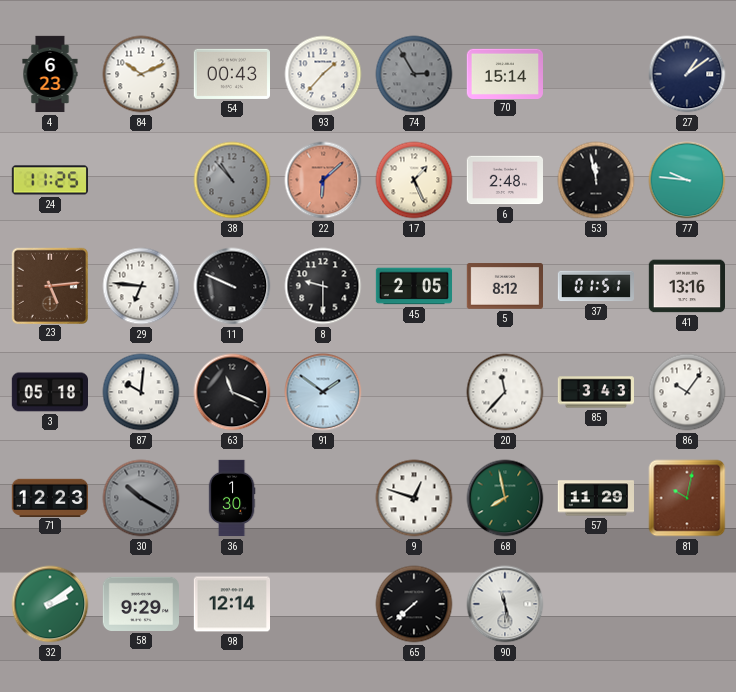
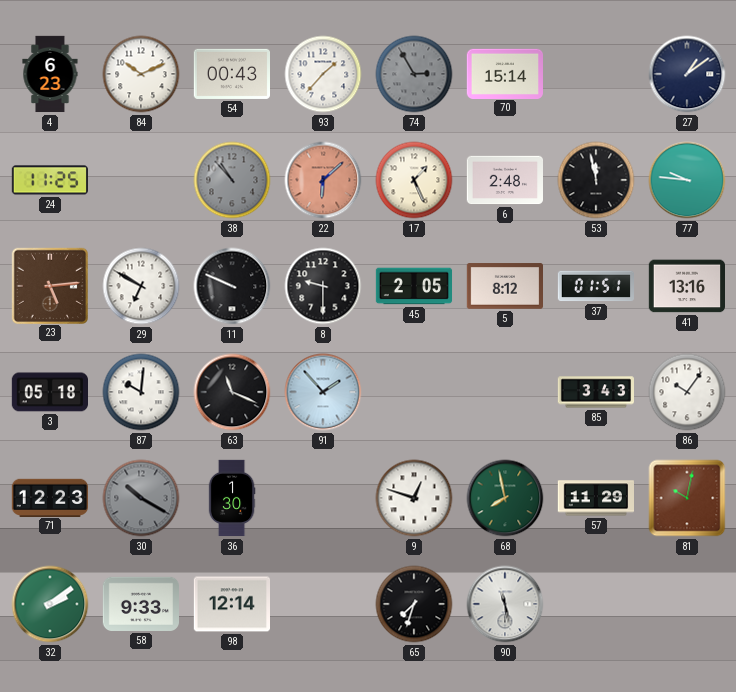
29: 6:46 -> 6:50
91: 1:51 -> 1:53
20: 11:37 -> none
58: 9:29 -> 9:33
65: 7:38 -> 7:33
